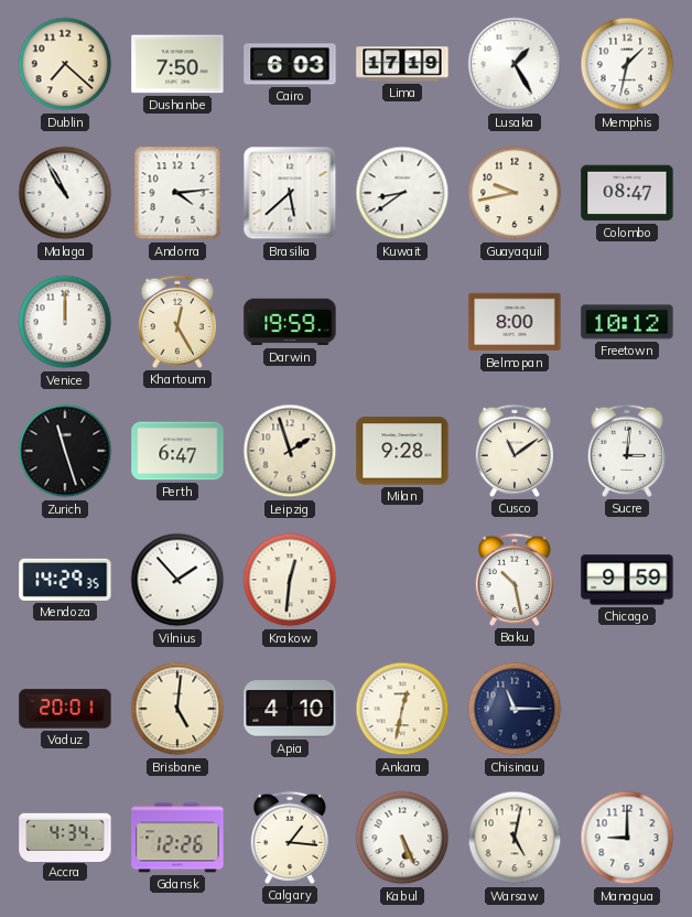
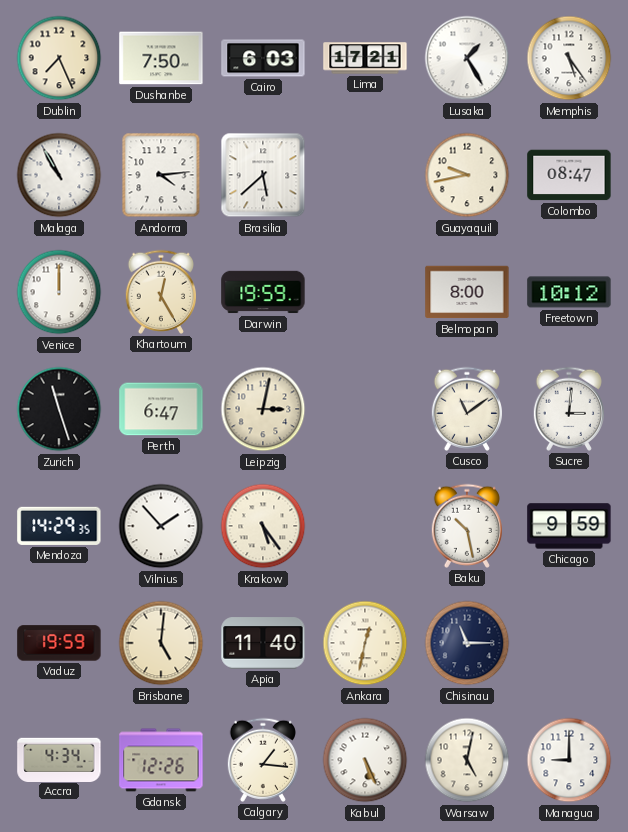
Dublin: 7:22 -> 7:26
Lima: 17:19 -> 17:21
Memphis: 1:32 -> 5:24
Kuwait: 8:39 -> none
Leipzig: 1:57 -> 3:02
Milan: 9:28 -> none
Krakow: 12:31 -> 5:24
Vaduz: 20:01 -> 19:59
Apia: 4:10 -> 11:40
